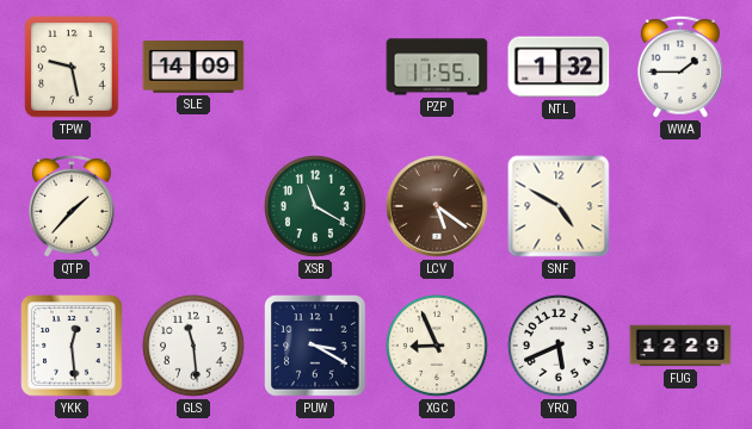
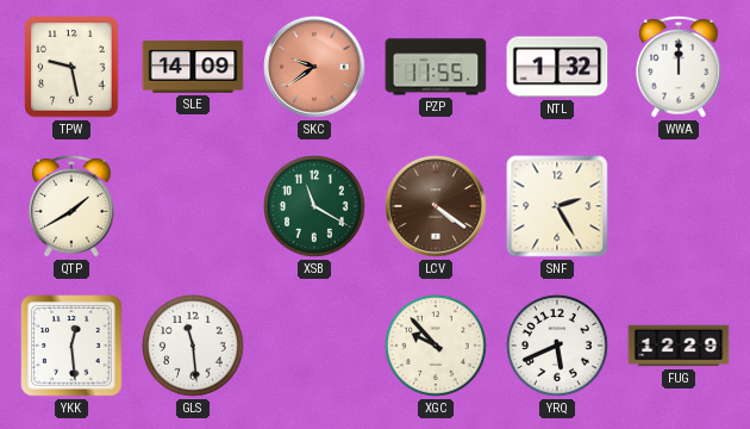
SKC: none -> 9:39
WWA: 1:45 -> 12:00
QTP: 1:37 -> 1:40
LCV: 5:21 -> 4:21
SNF: 4:50 -> 2:25
PUW: 3:20 -> none
XGC: 8:56 -> 9:53
